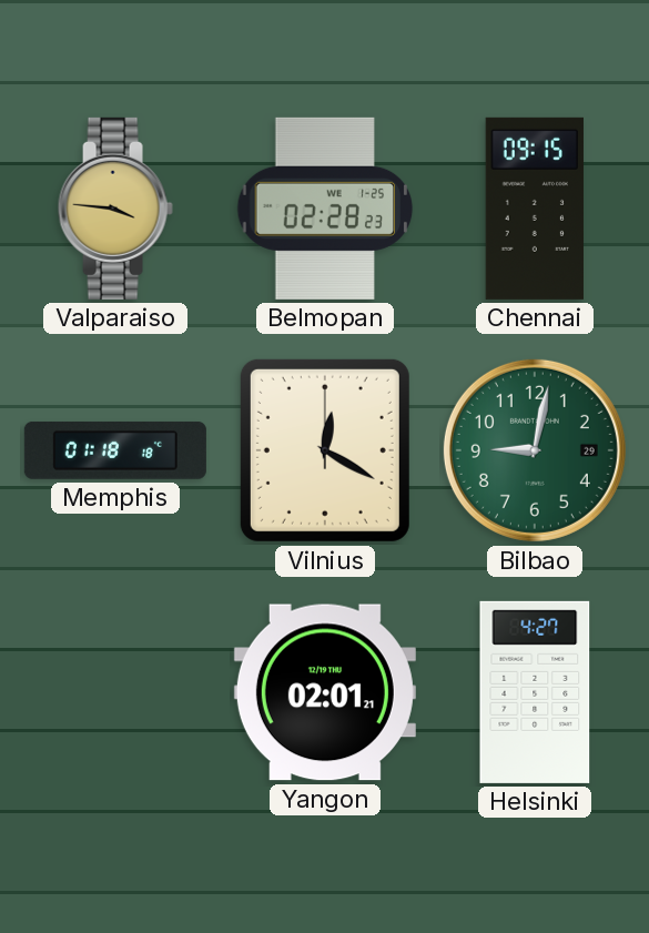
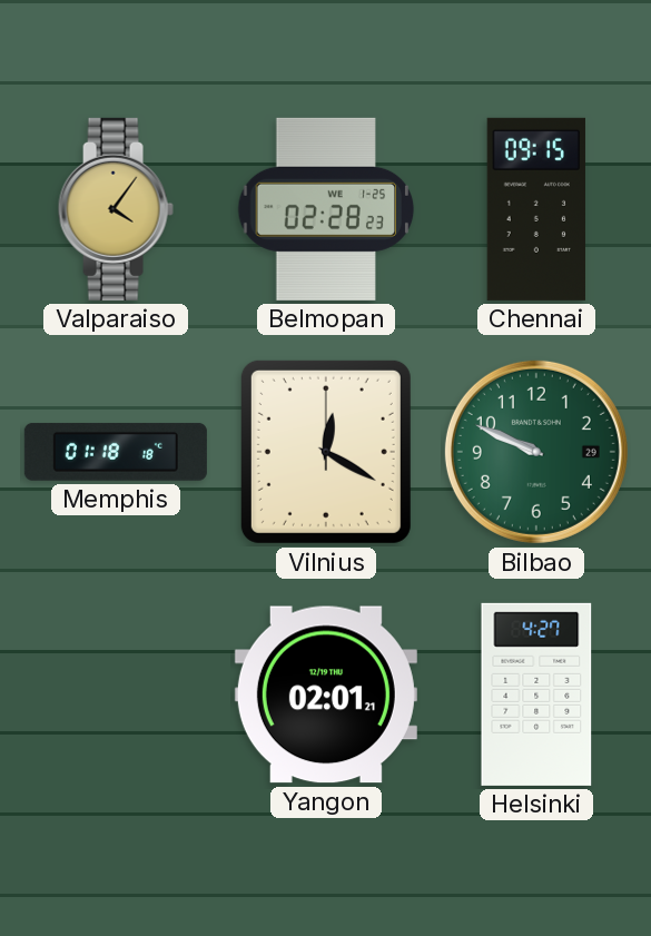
Valparaiso: 3:46 -> 4:06
Bilbao: 9:02 -> 9:49
